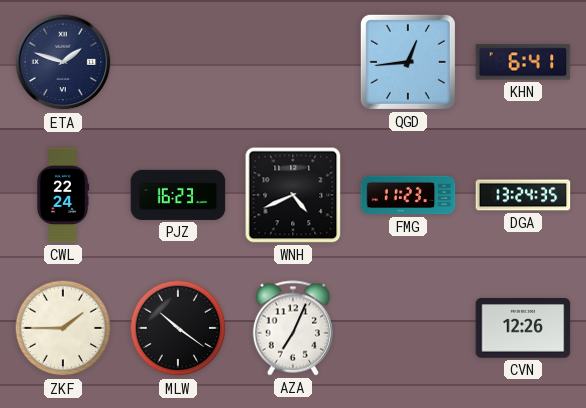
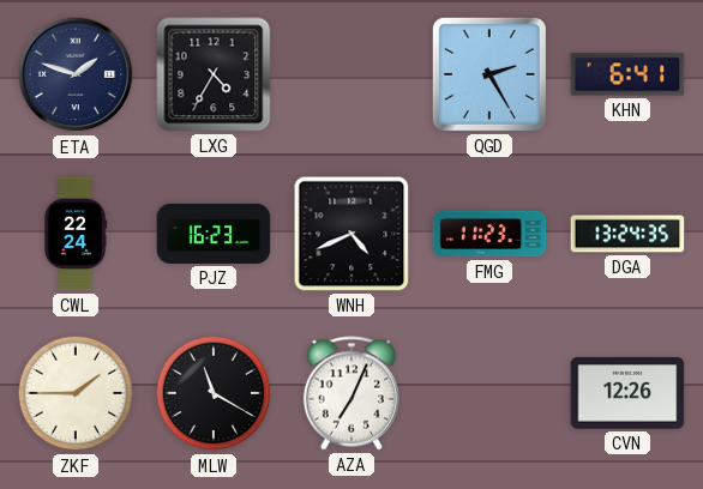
LXG: none -> 4:35
QGD: 12:44 -> 2:25
MLW: 10:21 -> 11:20
